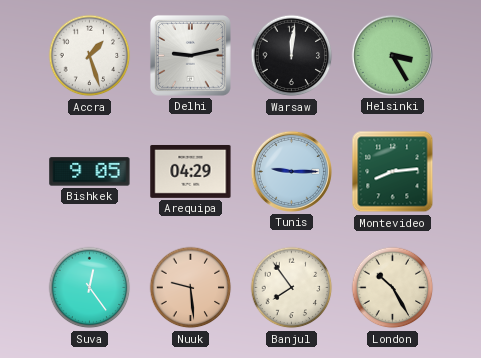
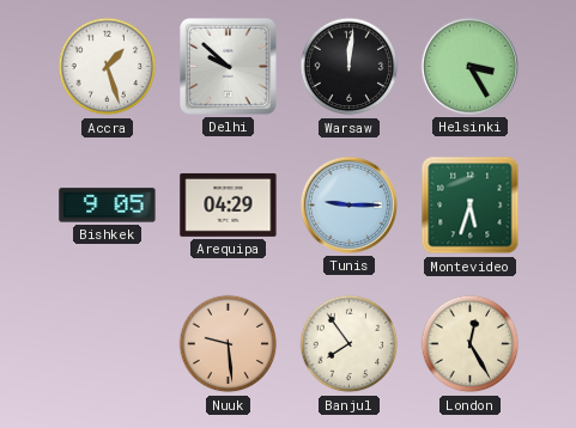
Delhi: 9:13 -> 9:52
Montevideo: 8:14 -> 5:33
Suva: 12:24 -> none
London: 10:25 -> 12:25
